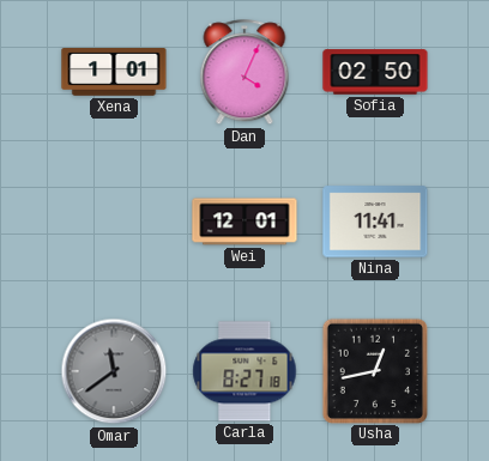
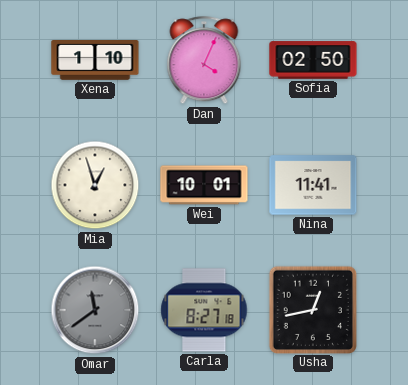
Xena: 1:01 -> 1:10
Mia: none -> 12:57
Wei: 12:01 -> 10:01
